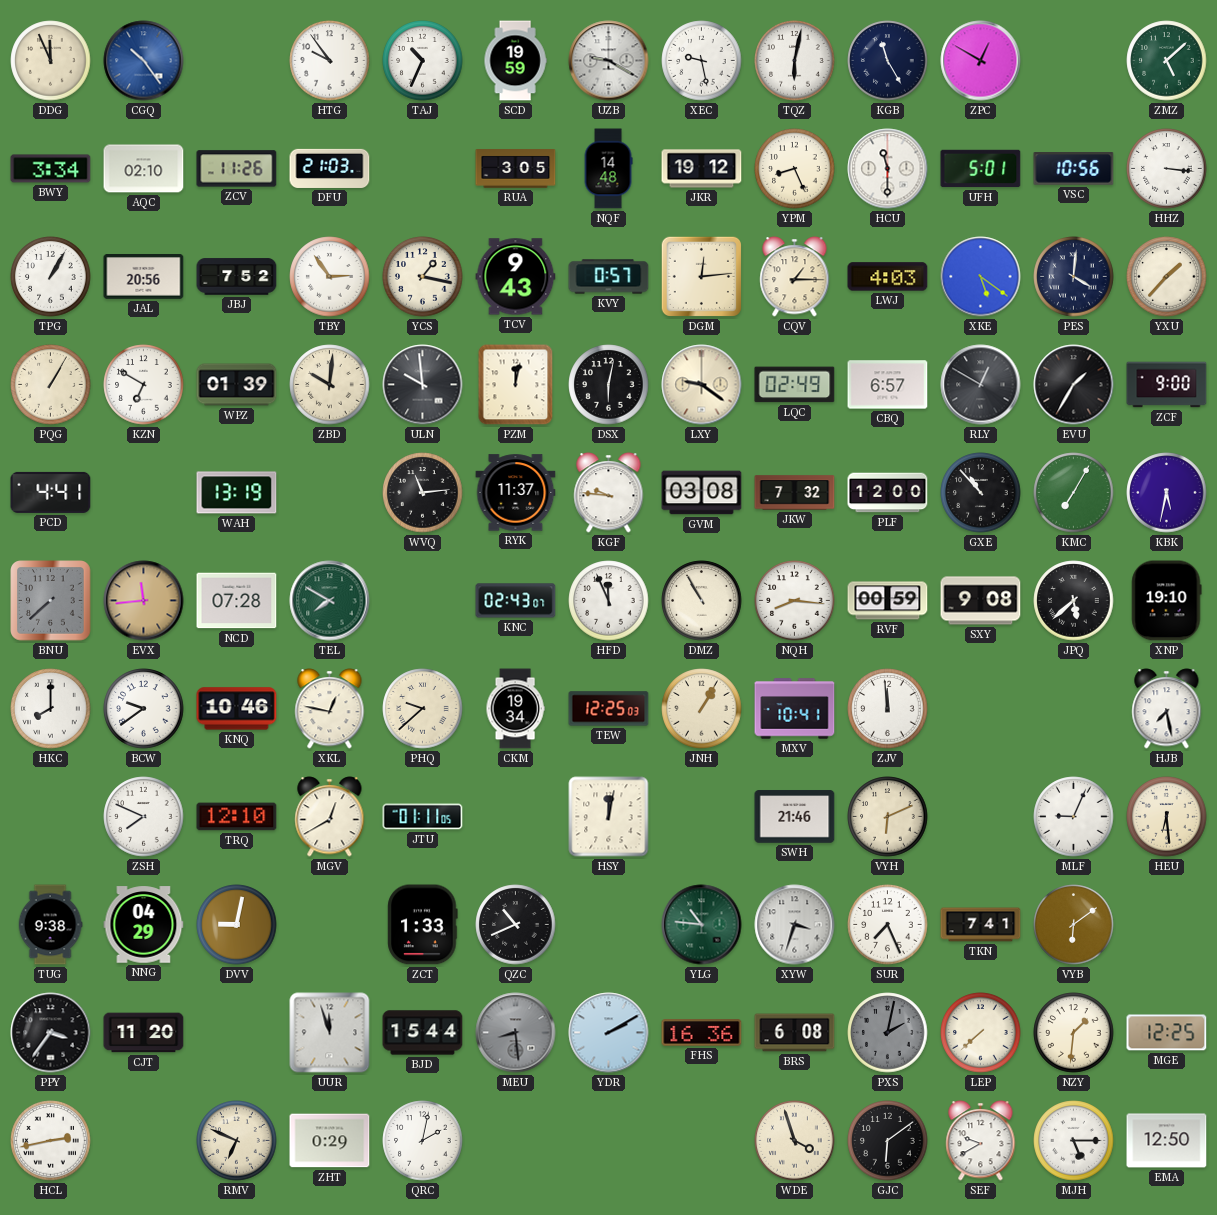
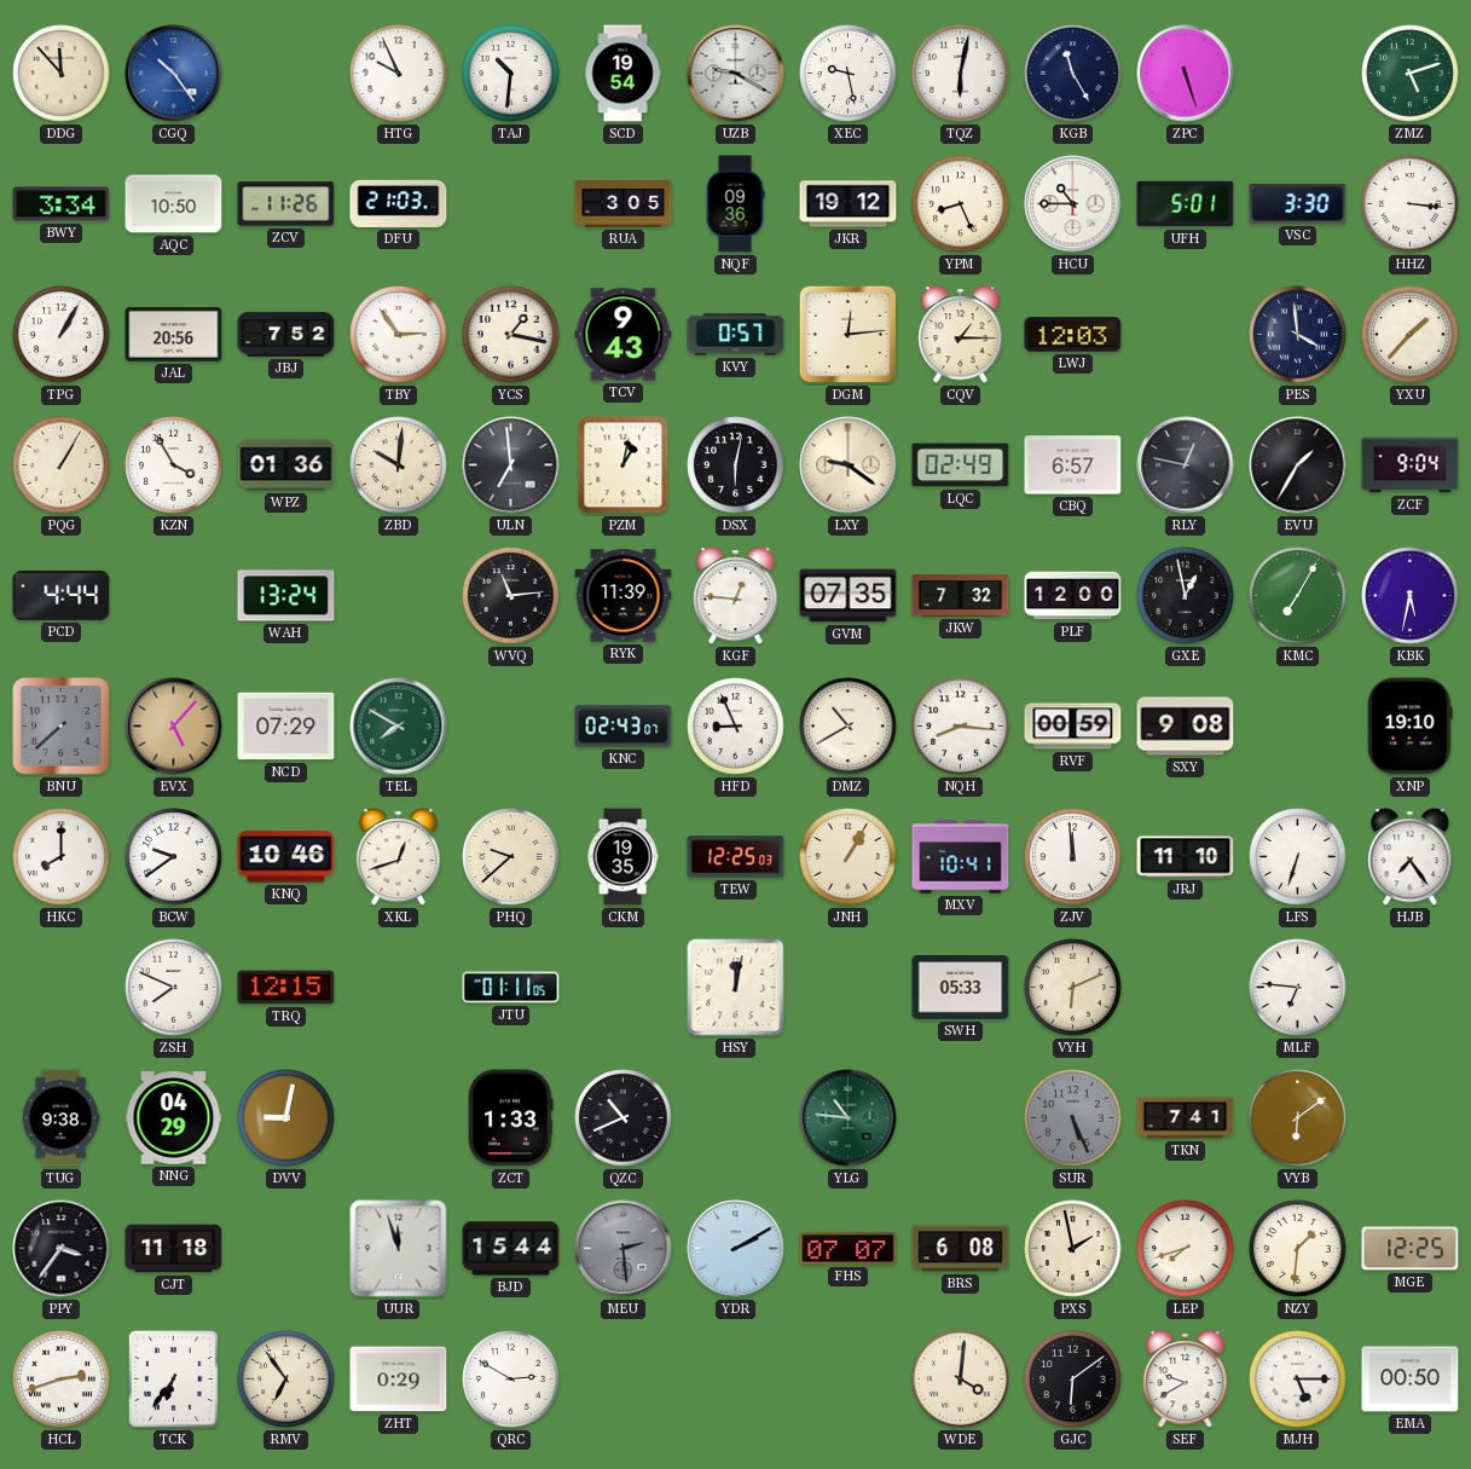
DDG: 11:56 -> 11:53
HTG: 9:54 -> 9:56
TAJ: 10:34 -> 10:31
SCD: 19:59 -> 19:54
ZPC: 12:50 -> 5:27
ZMZ: 5:08 -> 5:12
AQC: 02:10 -> 10:50
NQF: 14:48 -> 09:36
HCU: 11:30 -> 10:45
VSC: 10:56 -> 3:30
LWJ: 4:03 -> 12:03
XKE: 5:21 -> none
PES: 4:01 -> 3:59
KZN: 6:50 -> 3:55
WPZ: 01:39 -> 01:36
ULN: 9:59 -> 6:59
PZM: 12:02 -> 1:02
RLY: 12:50 -> 12:47
ZCF: 9:00 -> 9:04
PCD: 4:41 -> 4:44
WAH: 13:19 -> 13:24
RYK: 11:37 -> 11:39
KGF: 9:46 -> 12:46
GVM: 03:08 -> 07:35
GXE: 10:53 -> 12:58
EVX: 11:44 -> 5:07
NCD: 07:28 -> 07:29
HFD: 11:56 -> 8:56
DMZ: 10:55 -> 10:40
JPQ: 5:38 -> none
XKL: 12:47 -> 12:42
CKM: 19:34 -> 19:35
JRJ: none -> 11:10
LFS: none -> 6:33
HJB: 7:28 -> 7:24
TRQ: 12:10 -> 12:15
MGV: 12:40 -> none
SWH: 21:46 -> 05:33
MLF: 9:04 -> 6:46
HEU: 6:29 -> none
XYW: 3:33 -> none
SUR: 7:26 -> 5:26
SUR dial: white -> grey
CJT: 11:20 -> 11:18
MEU: 8:29 -> 2:29
FHS: 16:36 -> 07:07
PXS: 2:02 -> 1:58
PXS dial: grey -> cream
LEP: 7:38 -> 7:42
HCL: 2:43 -> 2:42
TCK: none -> 6:36
RMV: 6:49 -> 6:54
QRC: 2:02 -> 2:50
WDE: 3:57 -> 4:01
EMA: 12:50 -> 00:50
